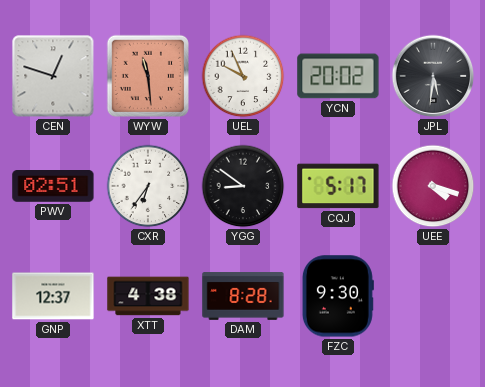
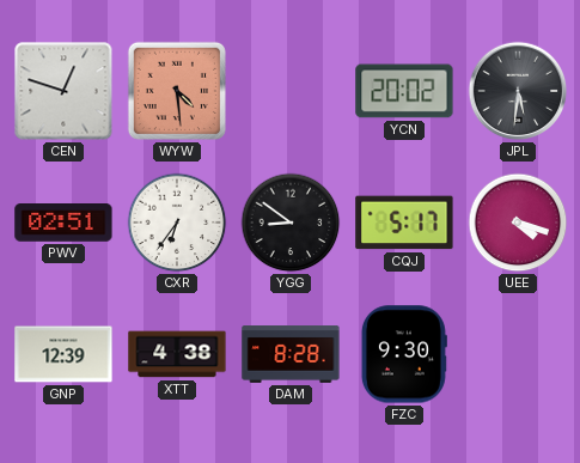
WYW: 11:29 -> 4:29
UEL: 9:56 -> none
GNP: 12:37 -> 12:39
